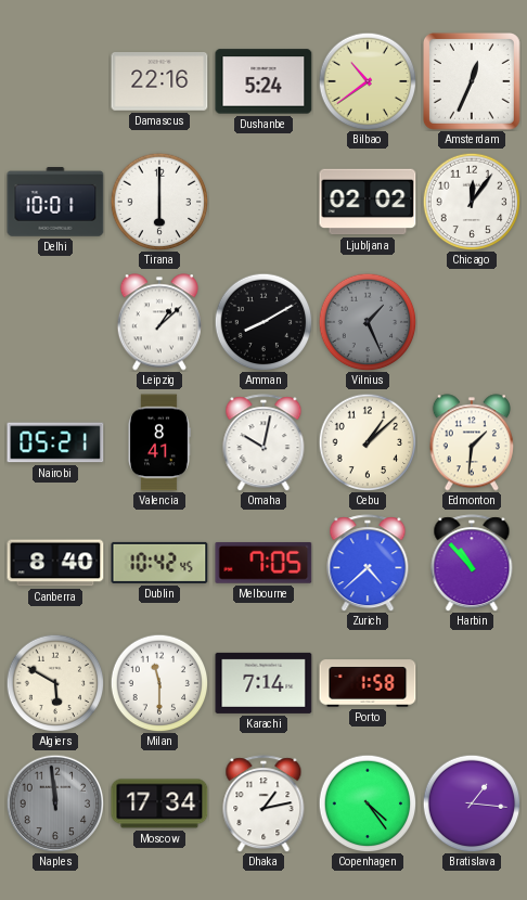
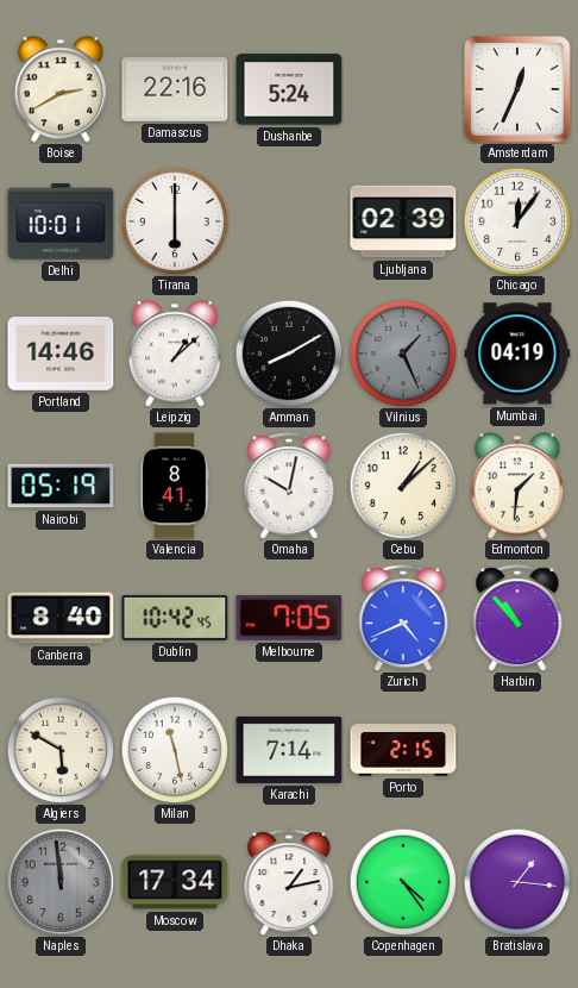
Boise: none -> 2:40
Bilbao: 10:39 -> none
Ljubljana: 02:02 -> 02:39
Portland: none -> 14:46
Mumbai: none -> 04:19
Nairobi: 05:21 -> 05:19
Zurich: 4:38 -> 4:41
Milan: 11:30 -> 11:28
Porto: 1:58 -> 2:15
